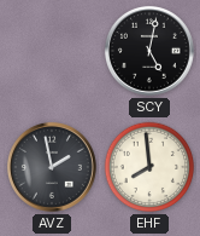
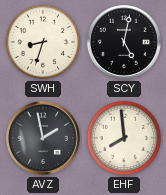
SWH: none -> 8:33
